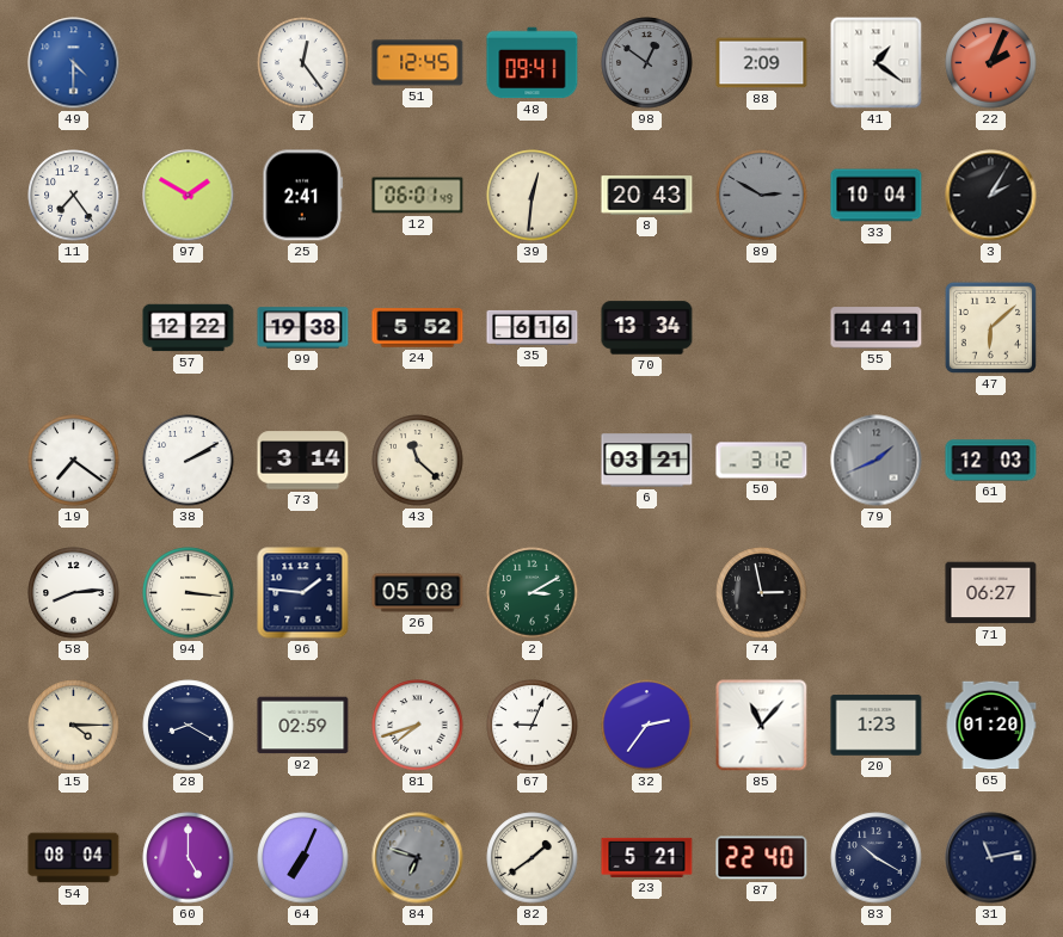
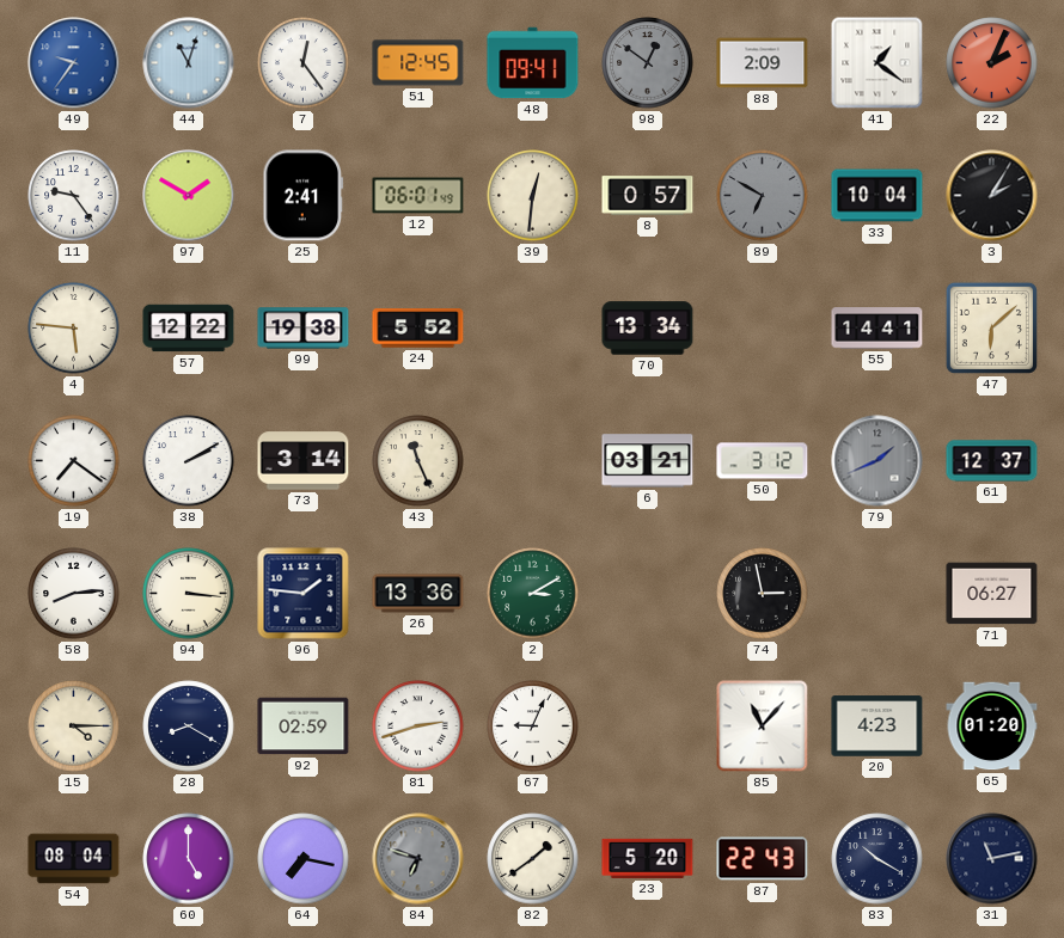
49: 4:30 -> 9:36
44: none -> 11:03
11: 7:24 -> 9:24
8: 20:43 -> 0:57
89: 2:50 -> 6:50
4: none -> 5:46
35: 6:16 -> none
43: 11:22 -> 11:26
61: 12:03 -> 12:37
26: 05:08 -> 13:36
81: 7:42 -> 2:42
32: 2:36 -> none
20: 1:23 -> 4:23
64: 7:04 -> 7:17
23: 5:21 -> 5:20
87: 22:40 -> 22:43
